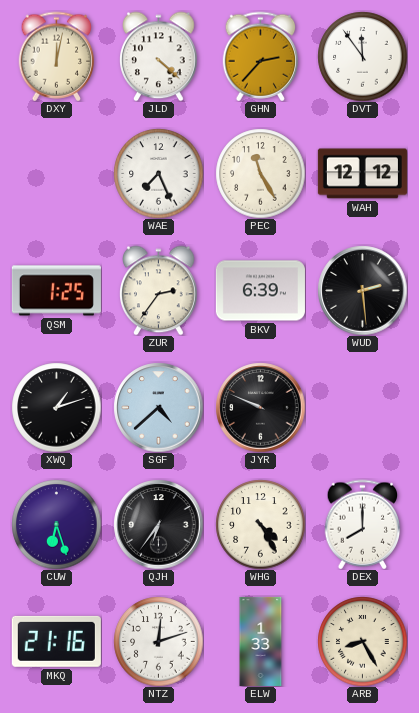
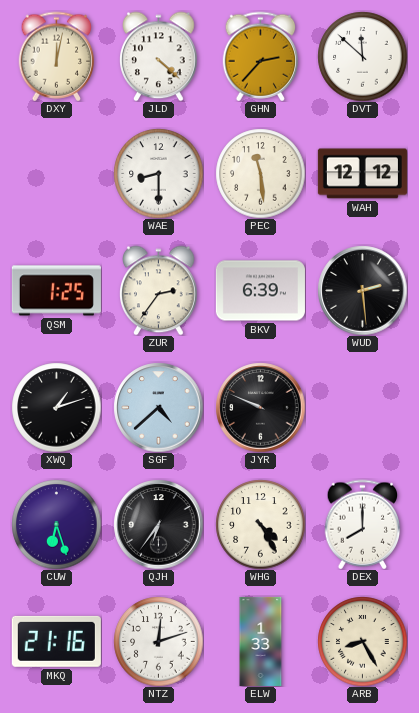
DVT: 11:54 -> 11:52
WAE: 7:26 -> 8:30
PEC: 11:25 -> 11:29
